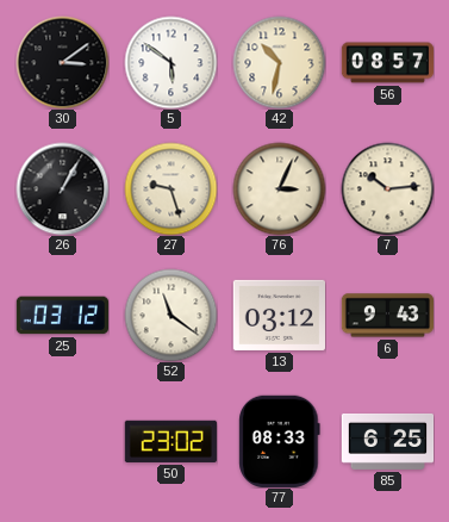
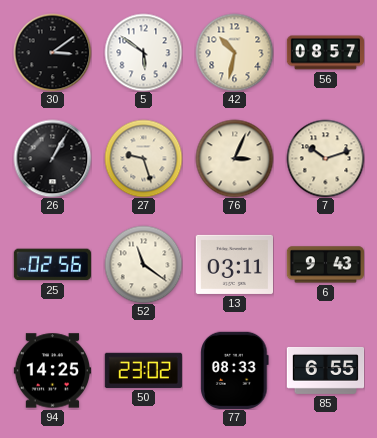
7: 10:14 -> 10:12
25: 03:12 -> 02:56
13: 03:12 -> 03:11
94: none -> 14:25
85: 6:25 -> 6:55
